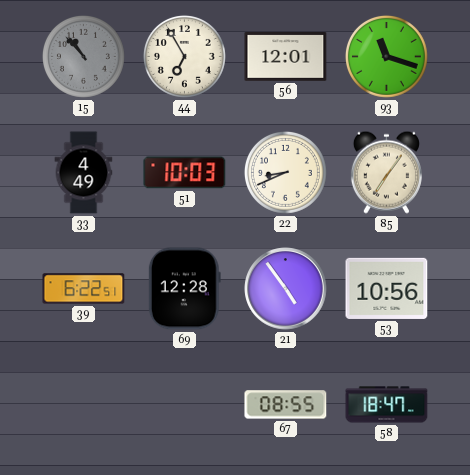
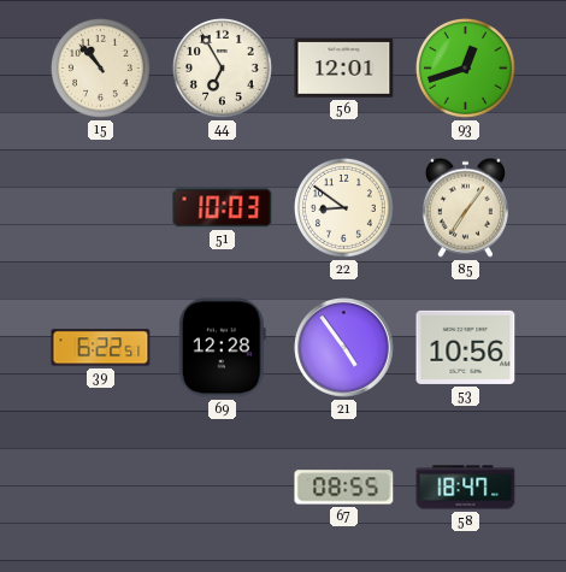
15 dial: grey -> cream
93: 11:18 -> 12:42
33: 4:49 -> none
22: 8:41 -> 8:51
